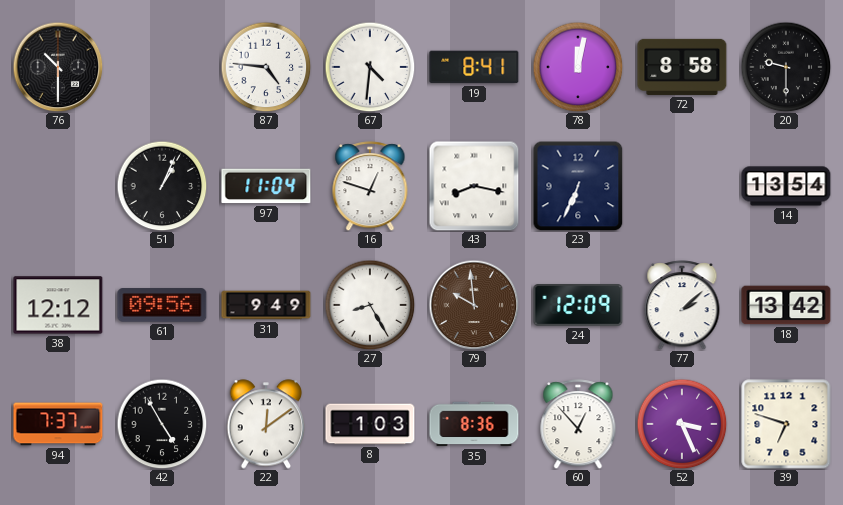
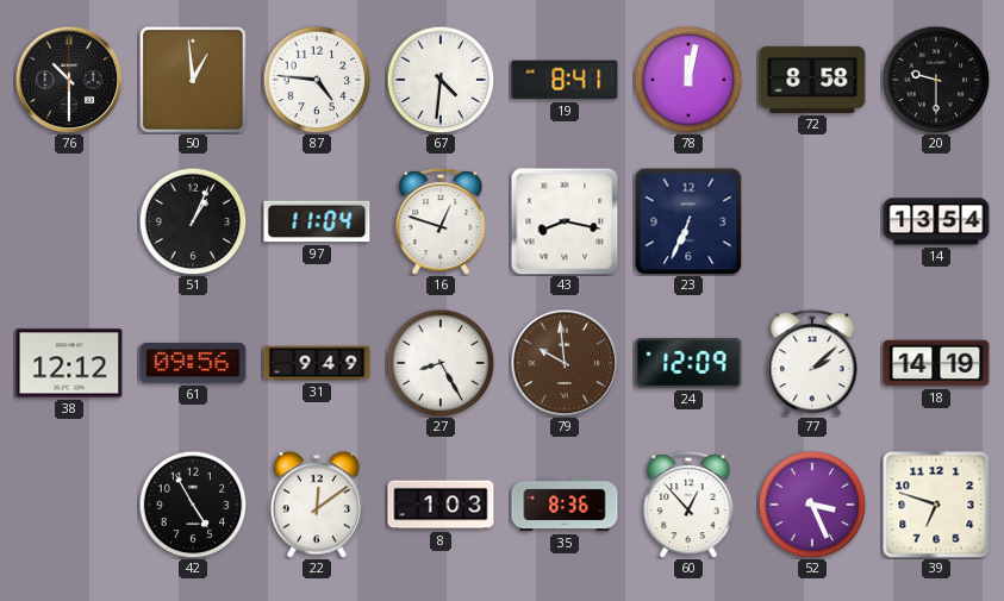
50: none -> 12:59
18: 13:42 -> 14:19
94: 7:37 -> none
